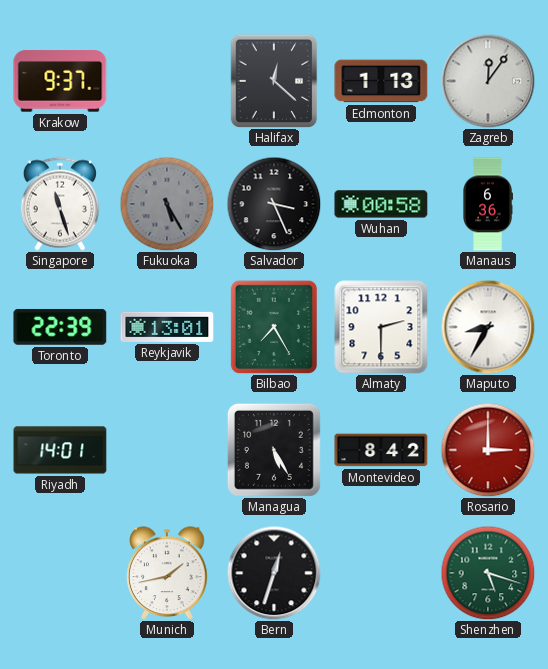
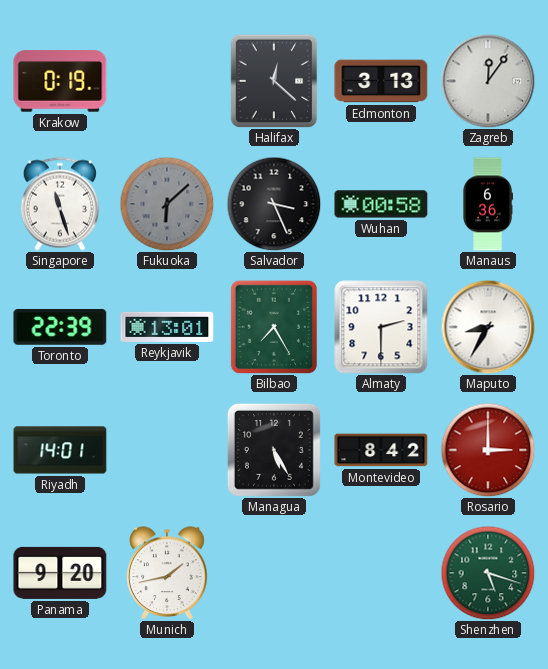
Krakow: 9:37 -> 0:19
Edmonton: 1:13 -> 3:13
Fukuoka: 5:25 -> 6:08
Panama: none -> 9:20
Bern: 12:33 -> none
